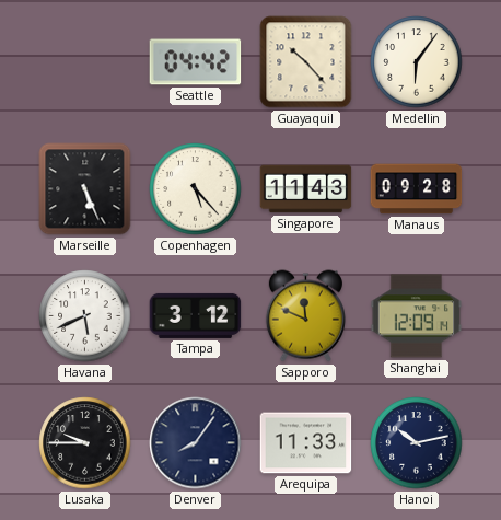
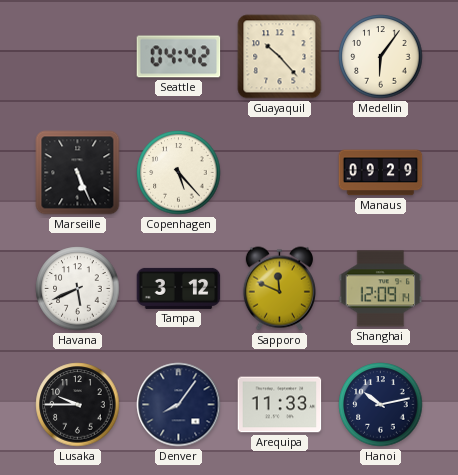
Singapore: 11:43 -> none
Manaus: 09:28 -> 09:29
